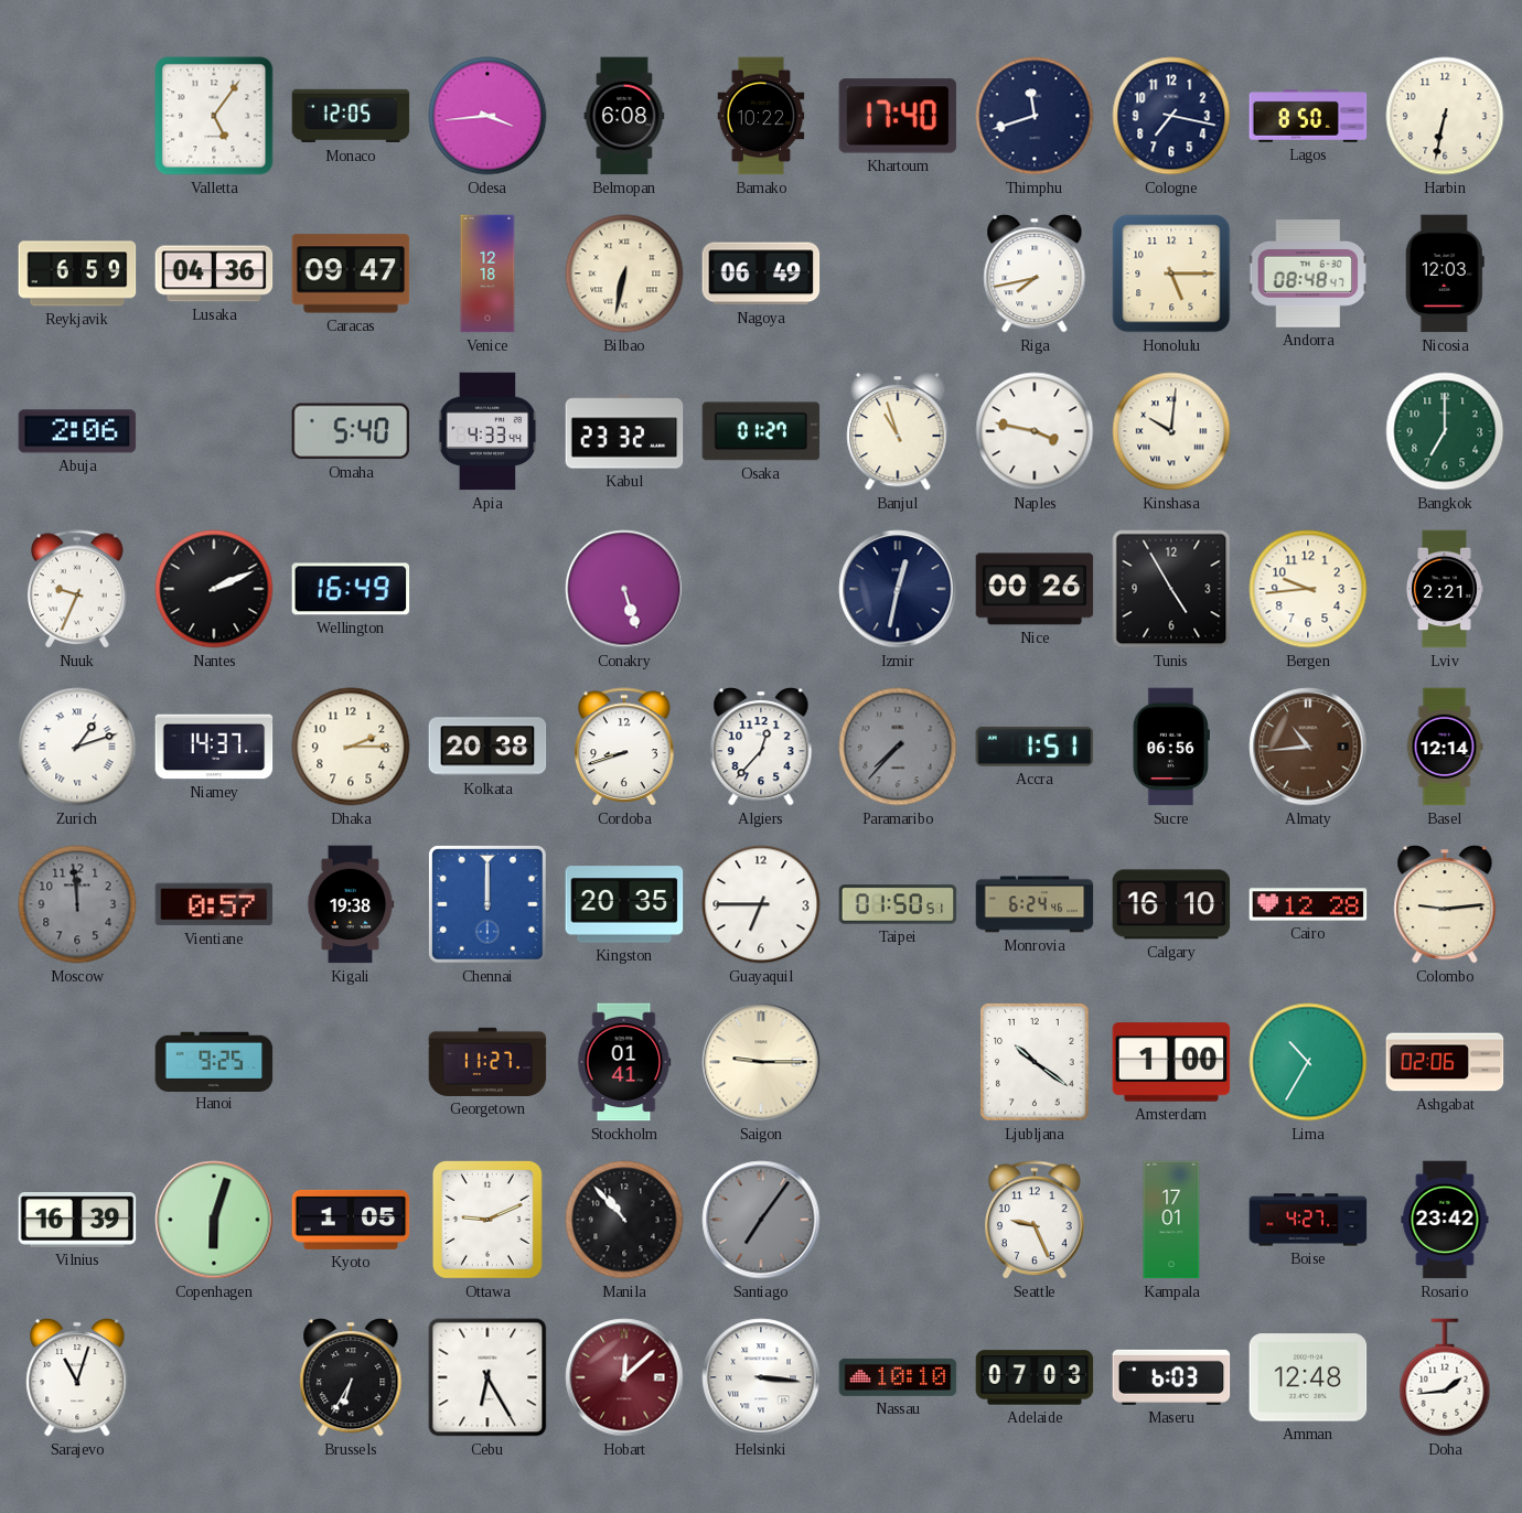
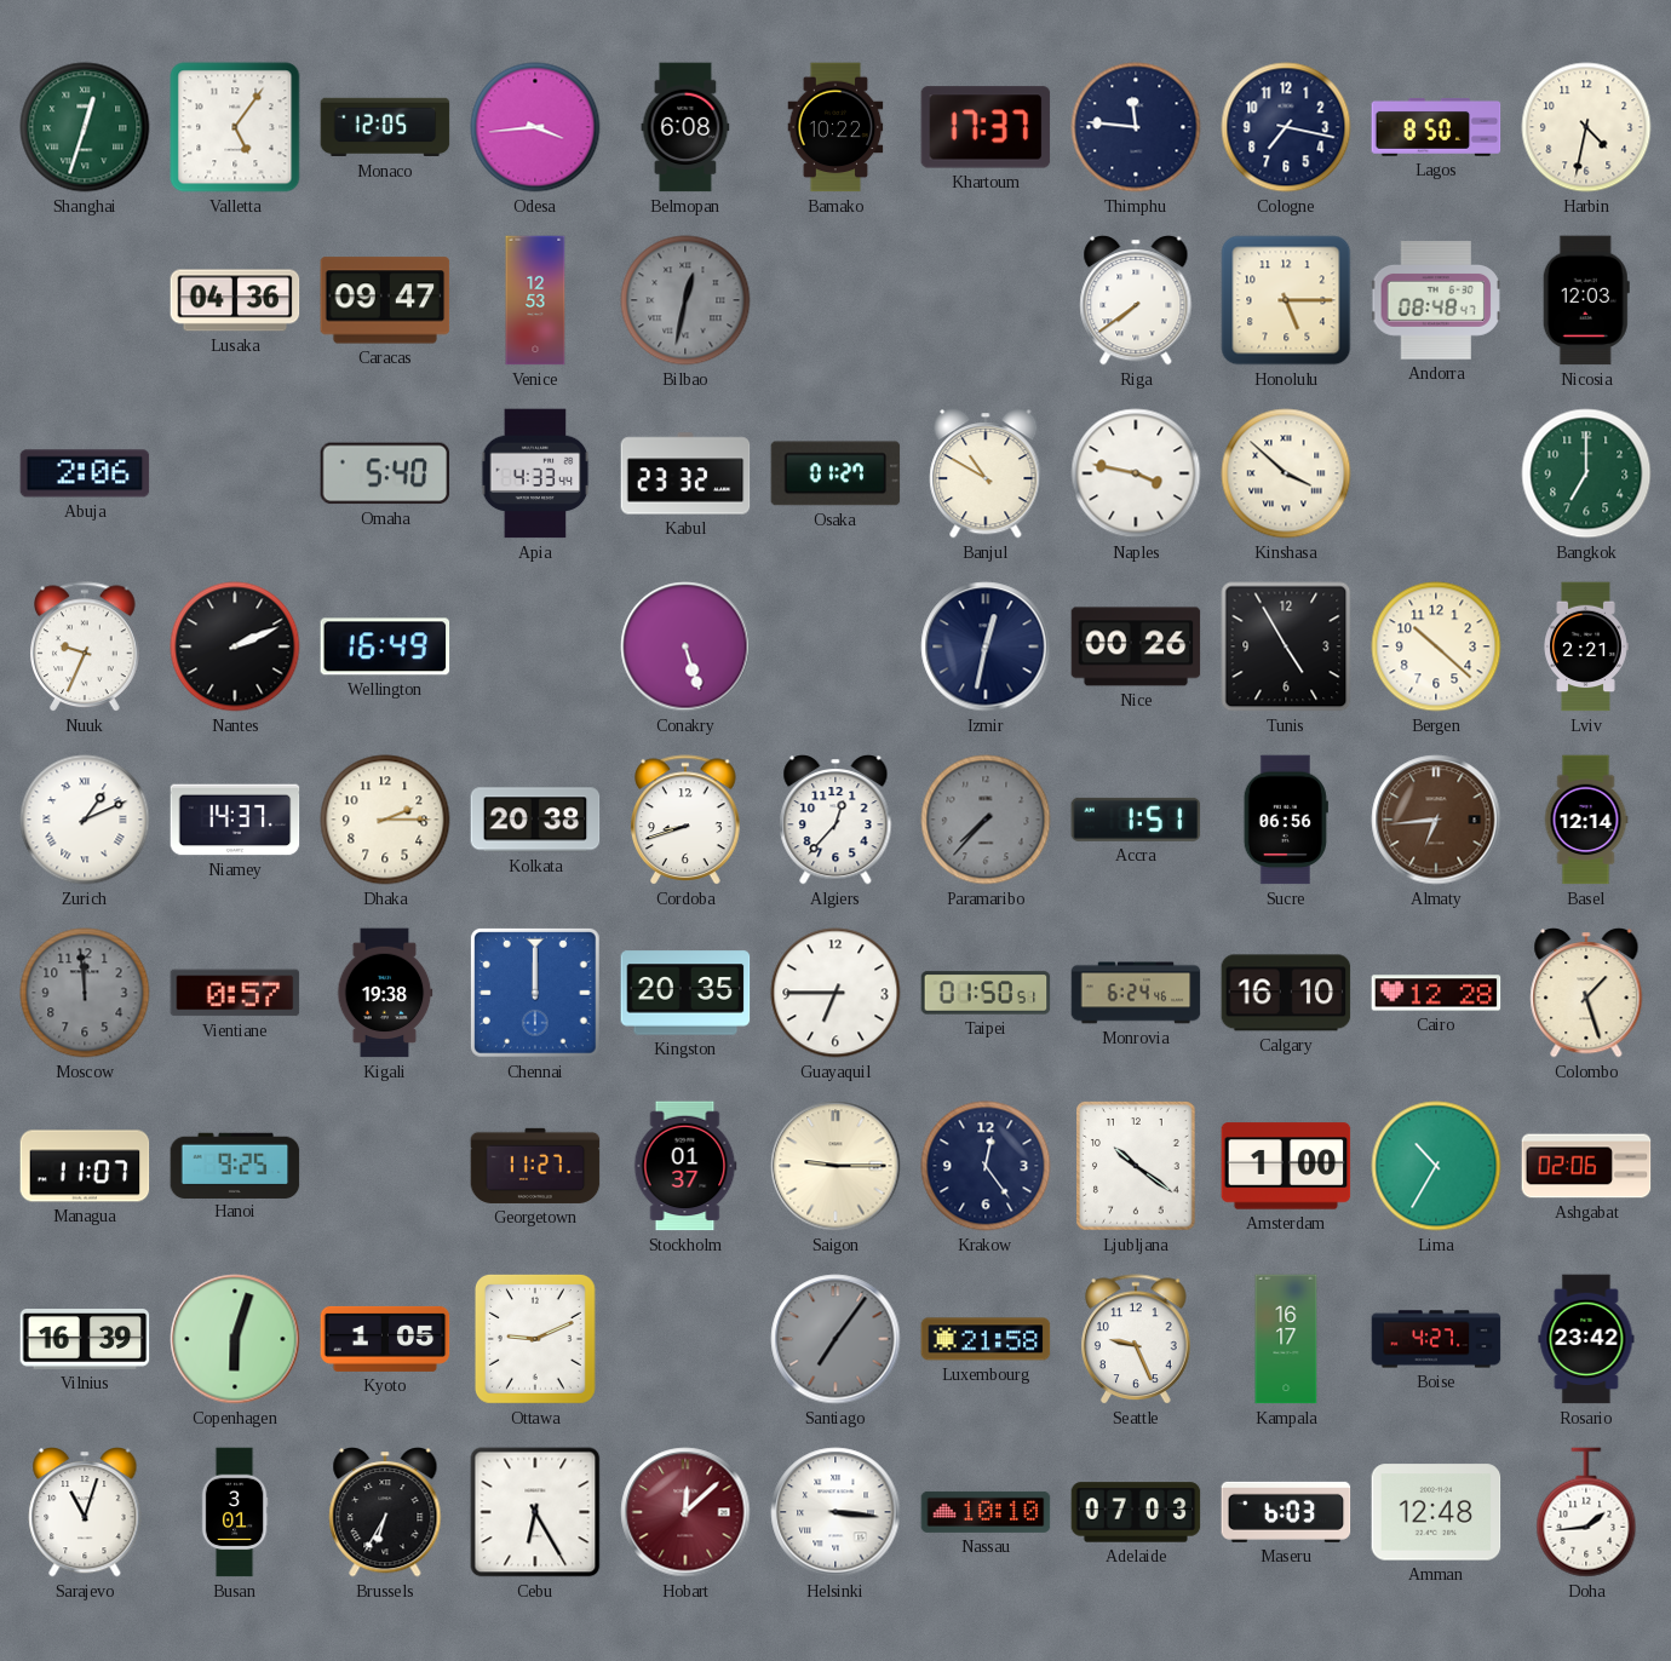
Shanghai: none -> 12:33
Khartoum: 17:40 -> 17:37
Thimphu: 11:42 -> 11:46
Harbin: 6:32 -> 4:32
Reykjavik: 6:59 -> none
Venice: 12:18 -> 12:53
Bilbao: 6:32 -> 12:32
Bilbao dial: cream -> grey
Nagoya: 06:49 -> none
Riga: 7:43 -> 7:39
Banjul: 10:57 -> 10:50
Kinshasa: 10:01 -> 3:52
Bergen: 9:44 -> 10:22
Zurich: 1:12 -> 1:11
Almaty: 10:44 -> 6:44
Colombo: 9:14 -> 1:27
Managua: none -> 11:07
Stockholm: 01:41 -> 01:37
Krakow: none -> 12:24
Manila: 10:53 -> none
Luxembourg: none -> 21:58
Kampala: 17:01 -> 16:17
Busan: none -> 3:01
